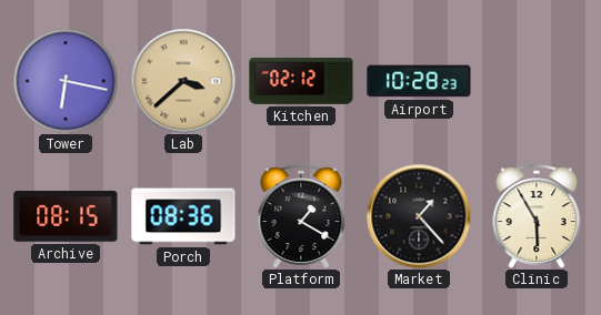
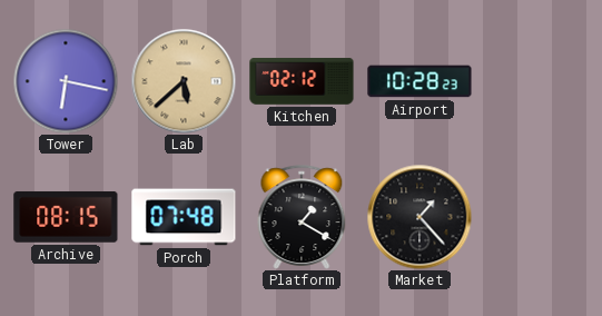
Lab: 3:38 -> 5:38
Porch: 08:36 -> 07:48
Clinic: 5:55 -> none
